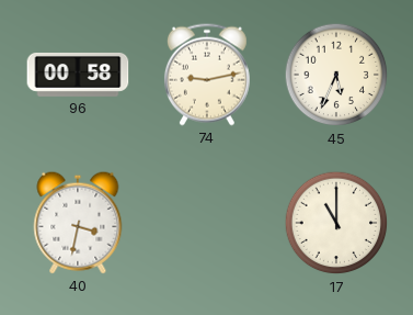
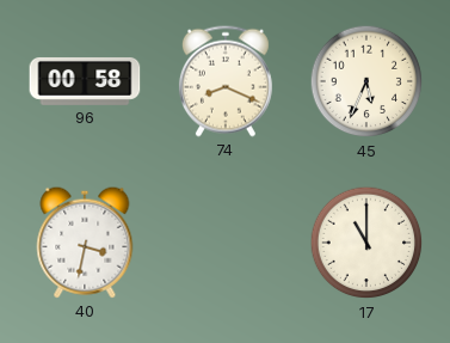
74: 9:13 -> 8:19
